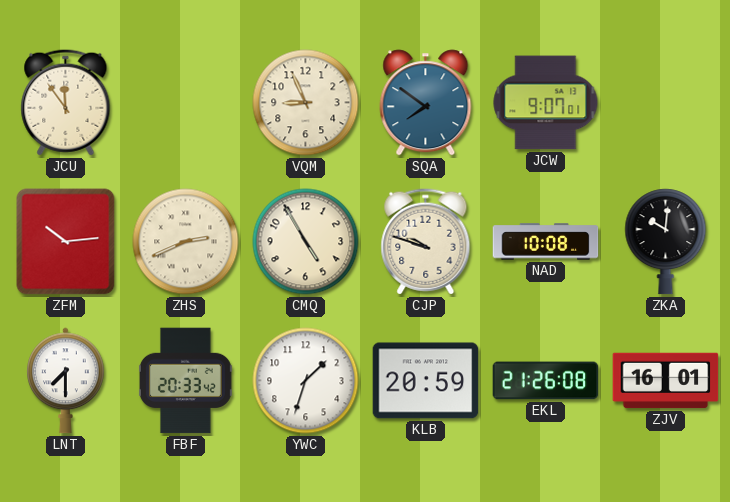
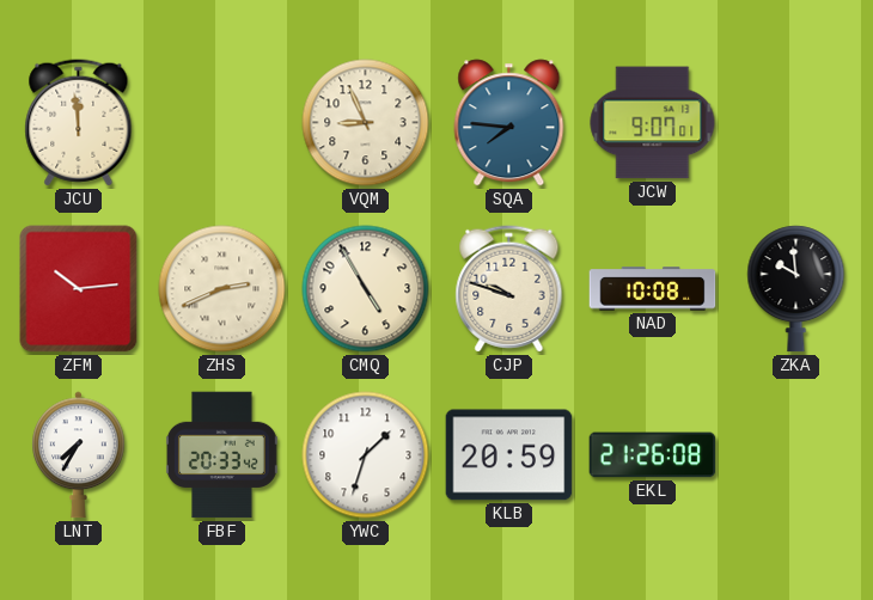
JCU: 11:54 -> 11:59
SQA: 7:51 -> 7:46
ZKA: 10:01 -> 9:59
LNT: 7:30 -> 7:35
ZJV: 16:01 -> none
